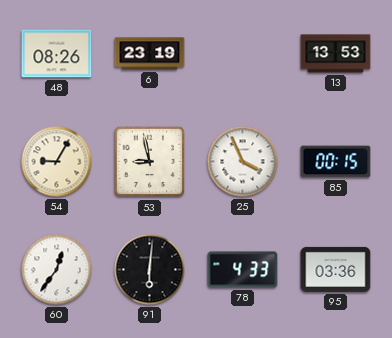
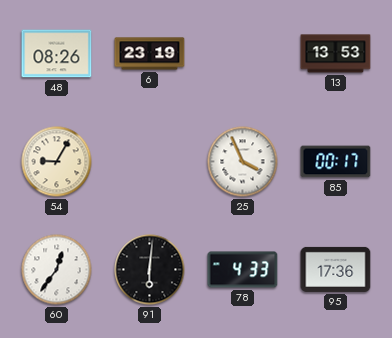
53: 8:58 -> none
85: 00:15 -> 00:17
95: 03:36 -> 17:36
